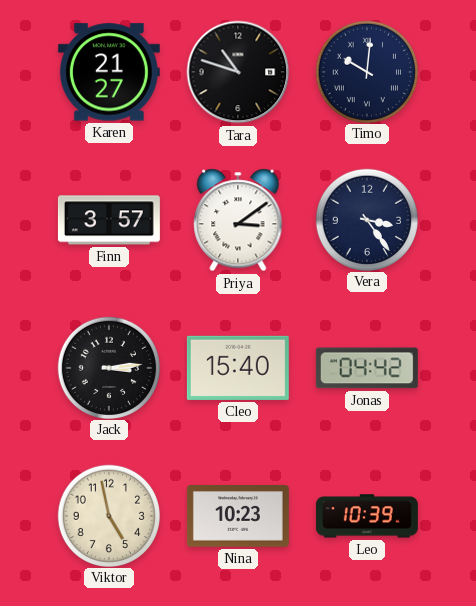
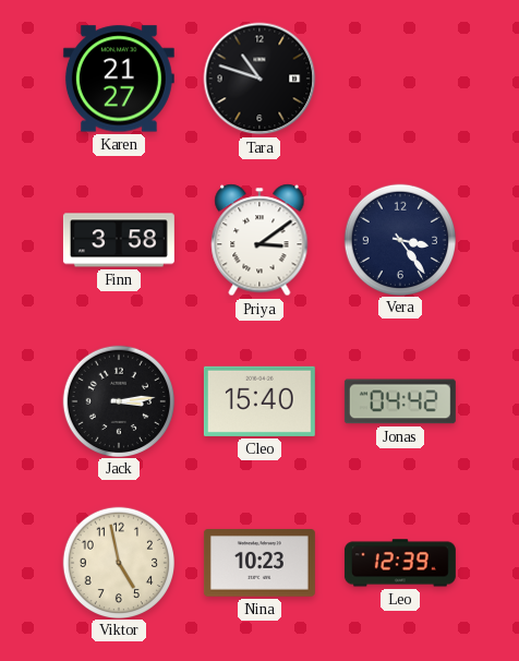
Timo: 10:01 -> none
Finn: 3:57 -> 3:58
Leo: 10:39 -> 12:39
